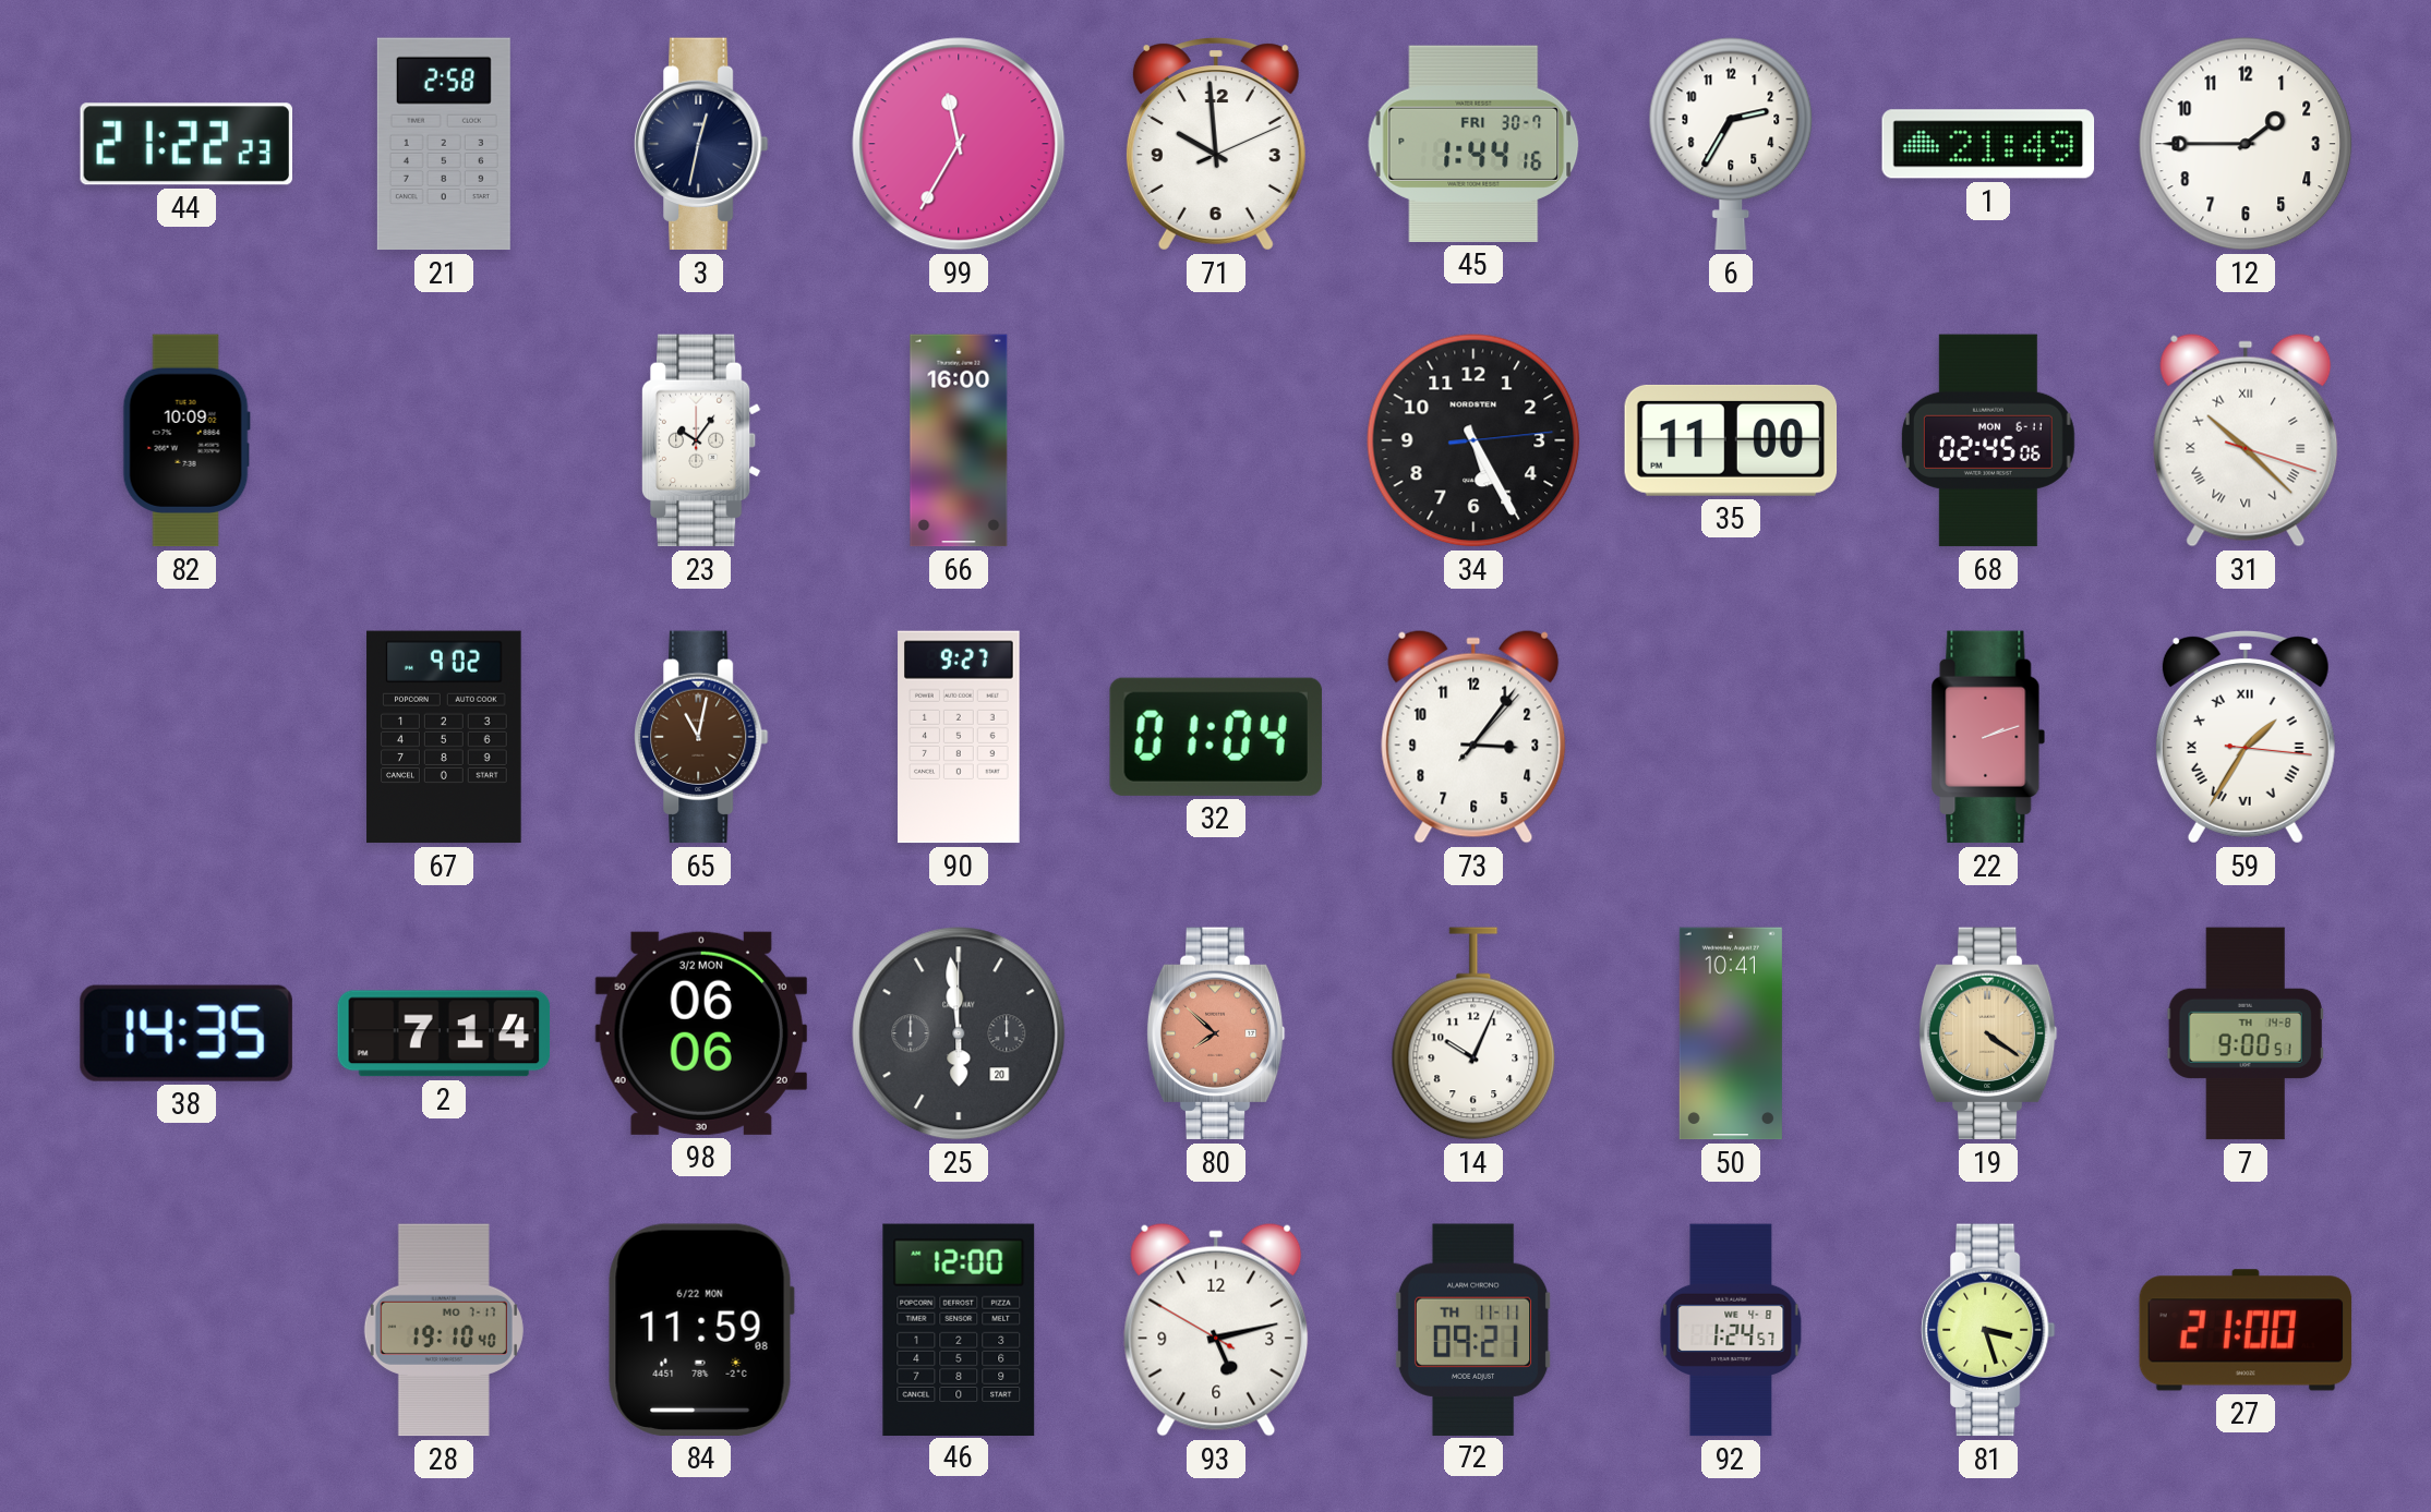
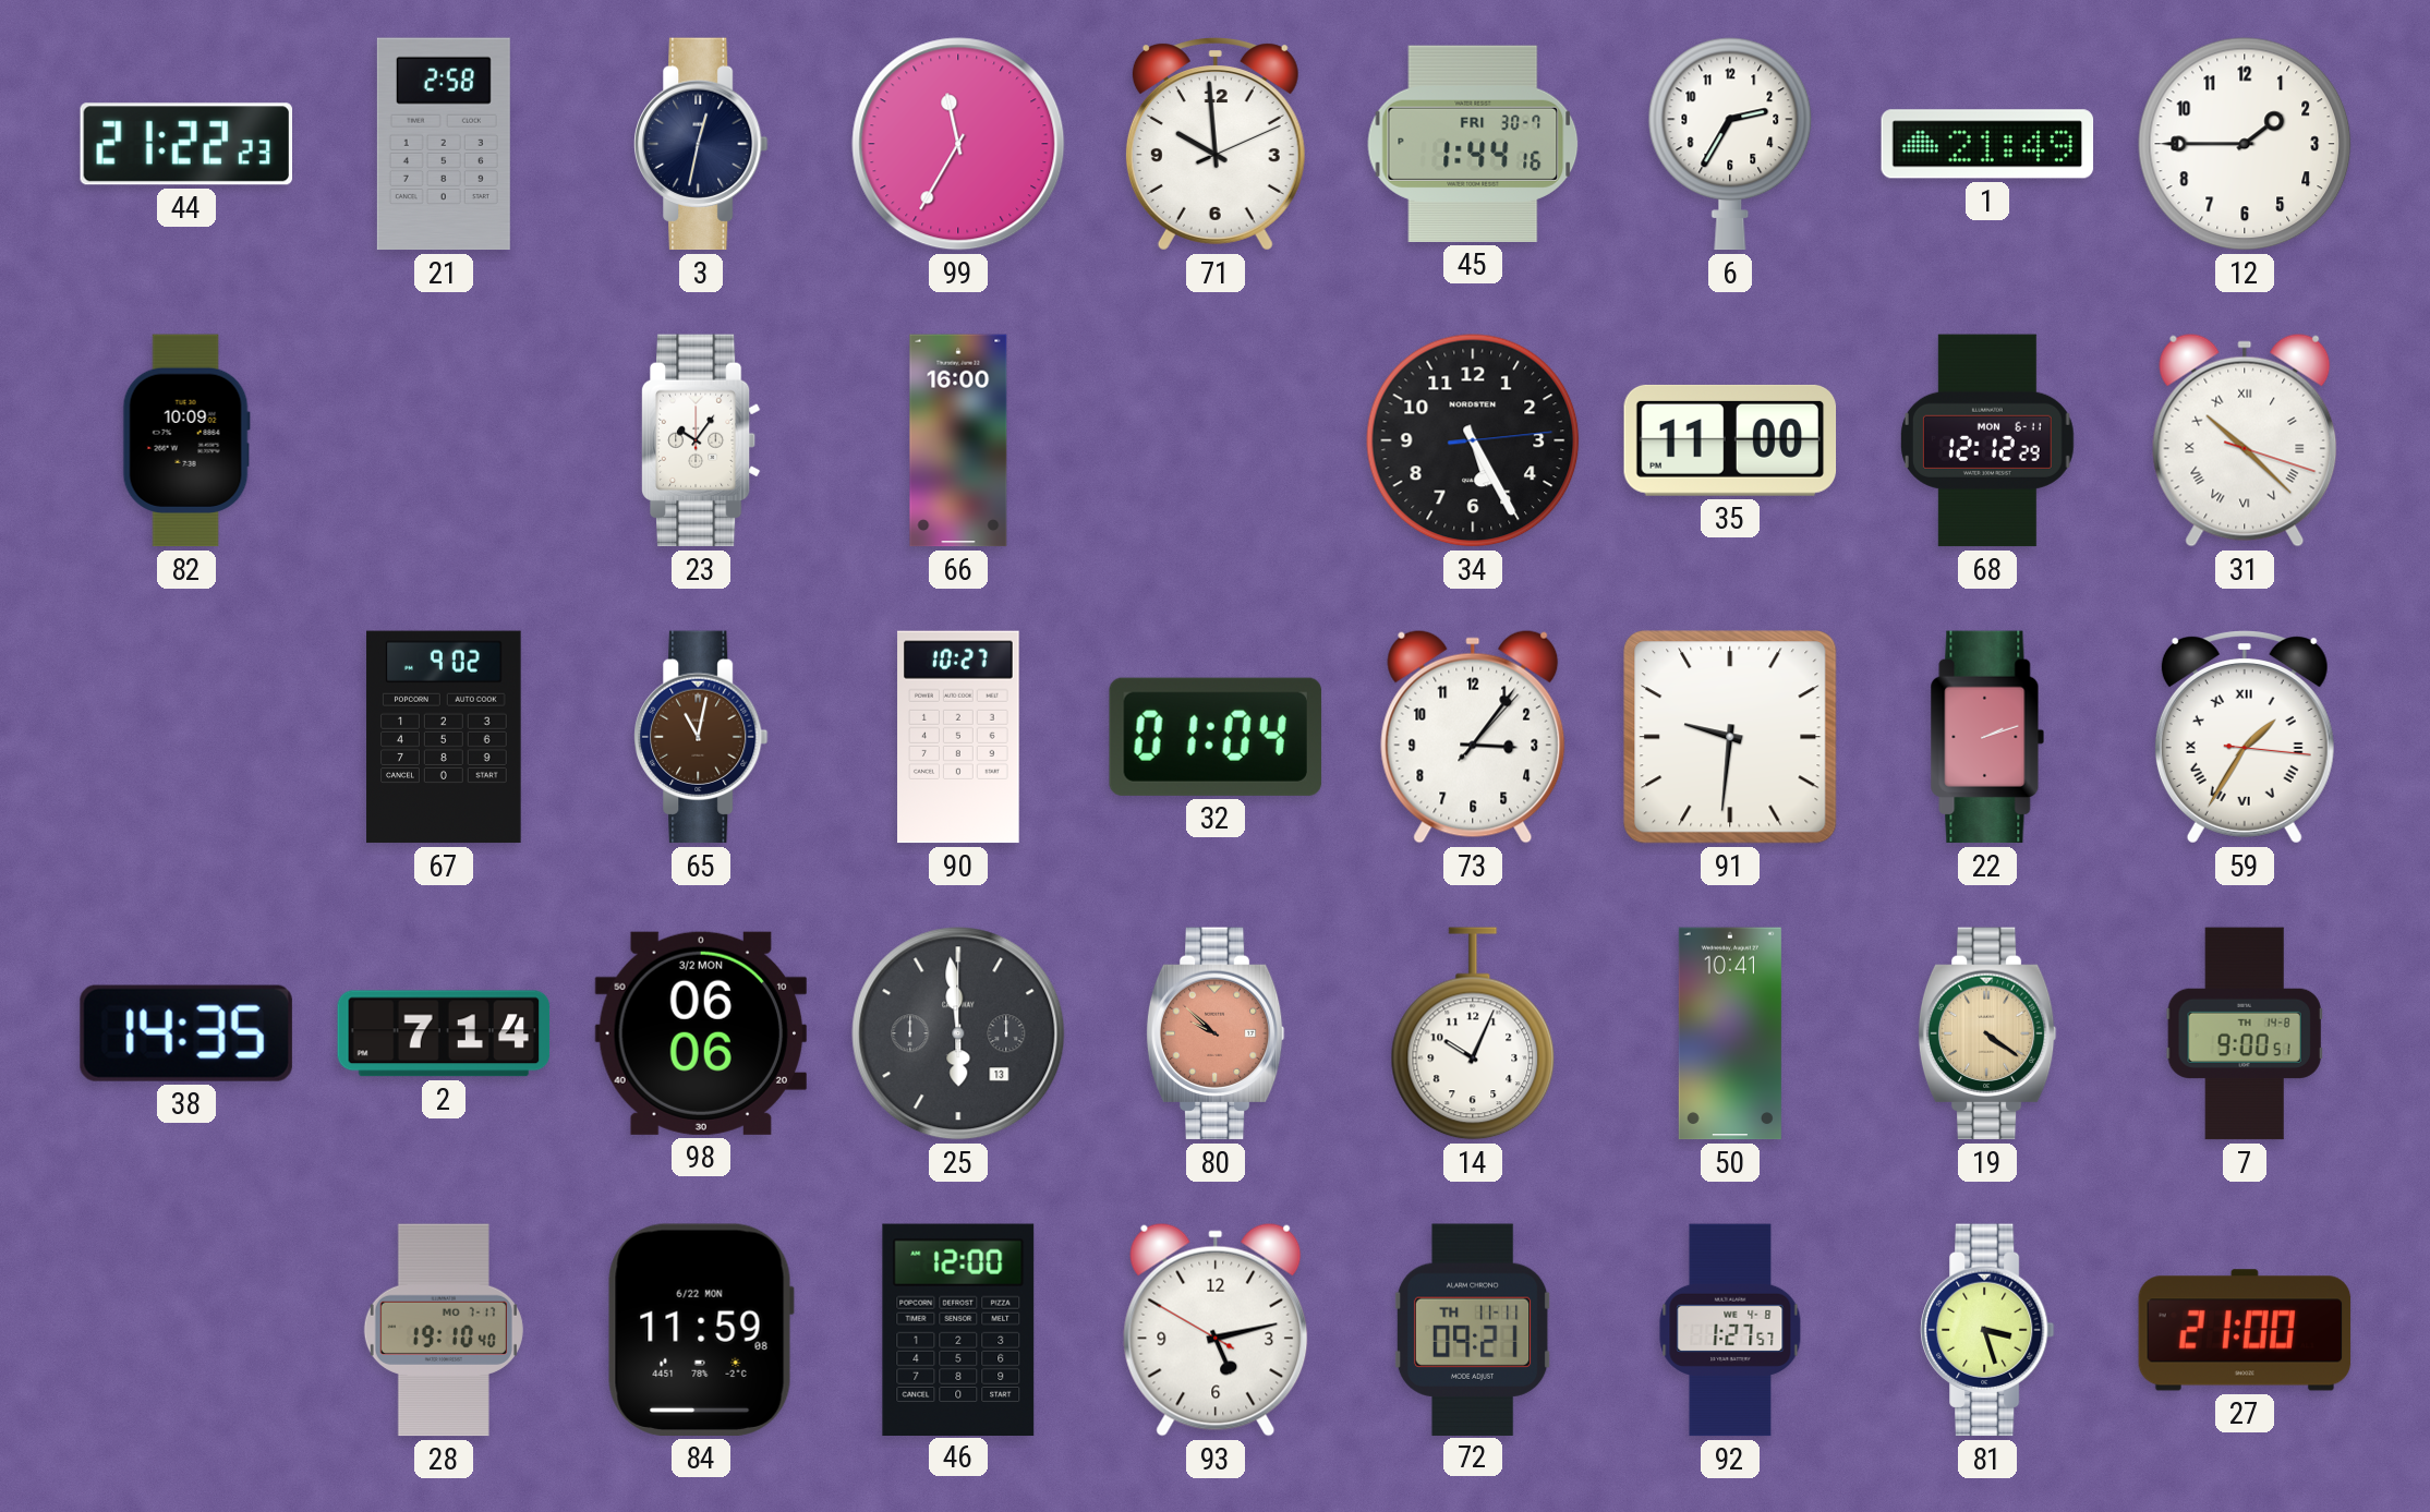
68: 02:45 -> 12:12
90: 9:27 -> 10:27
91: none -> 9:31
25 date: 20 -> 13
80: 7:52 -> 9:52
92: 1:24 -> 1:27
